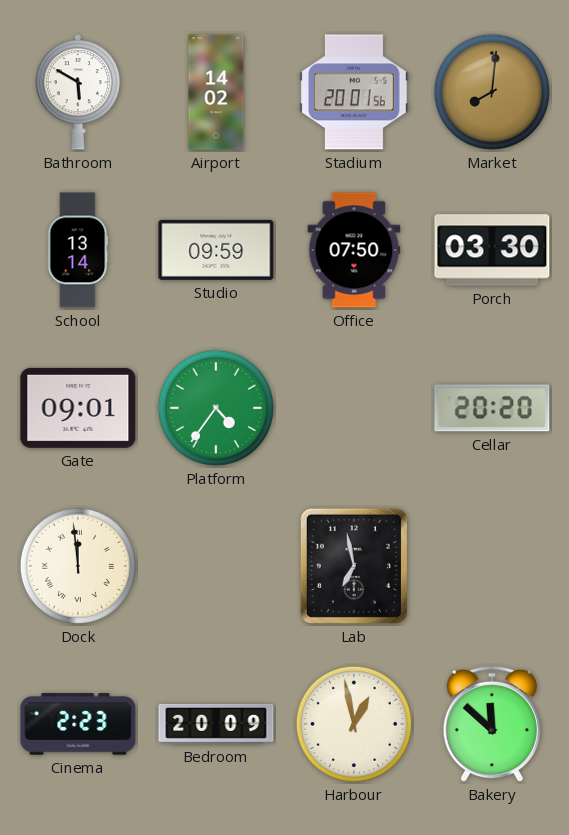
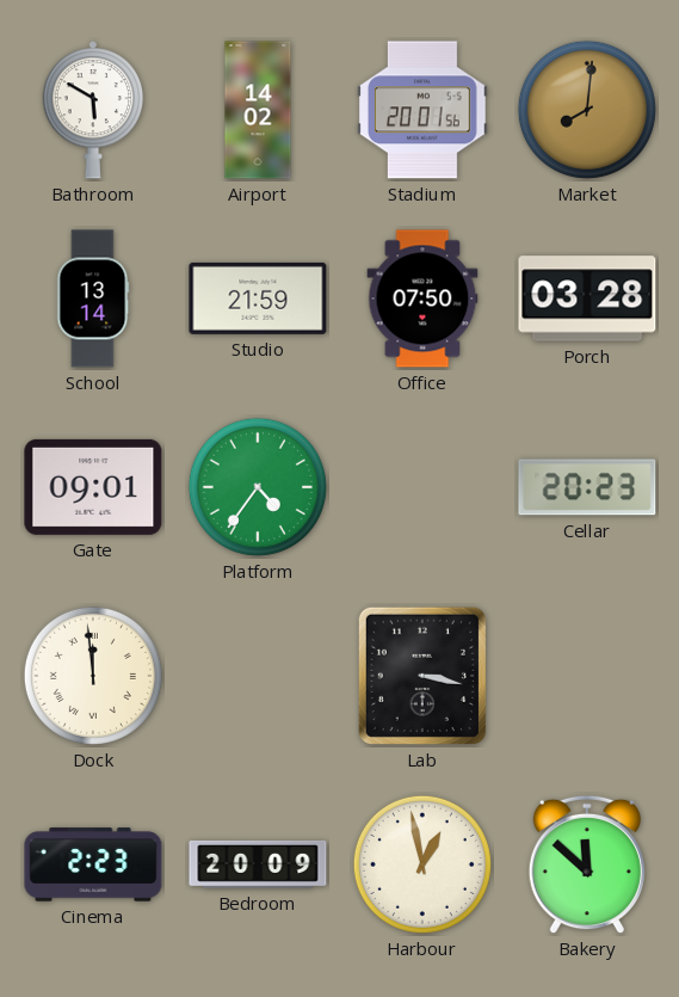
Studio: 09:59 -> 21:59
Porch: 03:30 -> 03:28
Cellar: 20:20 -> 20:23
Lab: 6:58 -> 3:17
